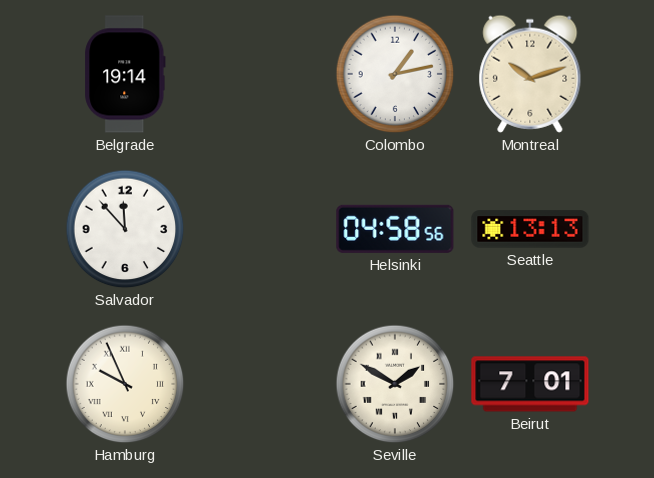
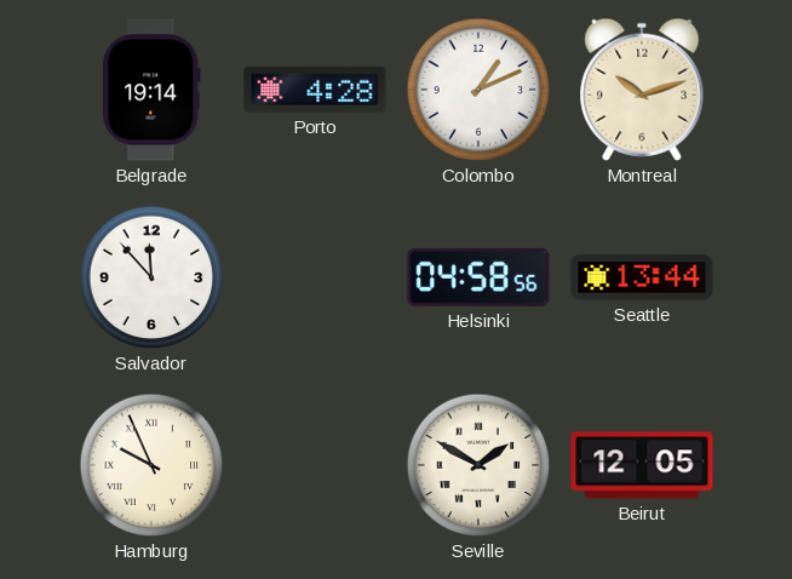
Porto: none -> 4:28
Colombo: 1:13 -> 1:11
Seattle: 13:13 -> 13:44
Beirut: 7:01 -> 12:05
